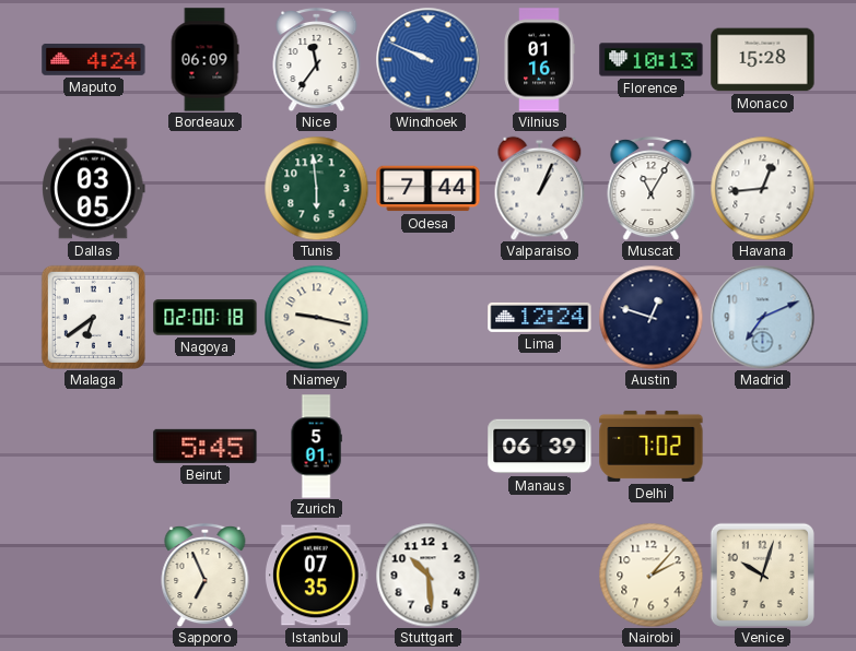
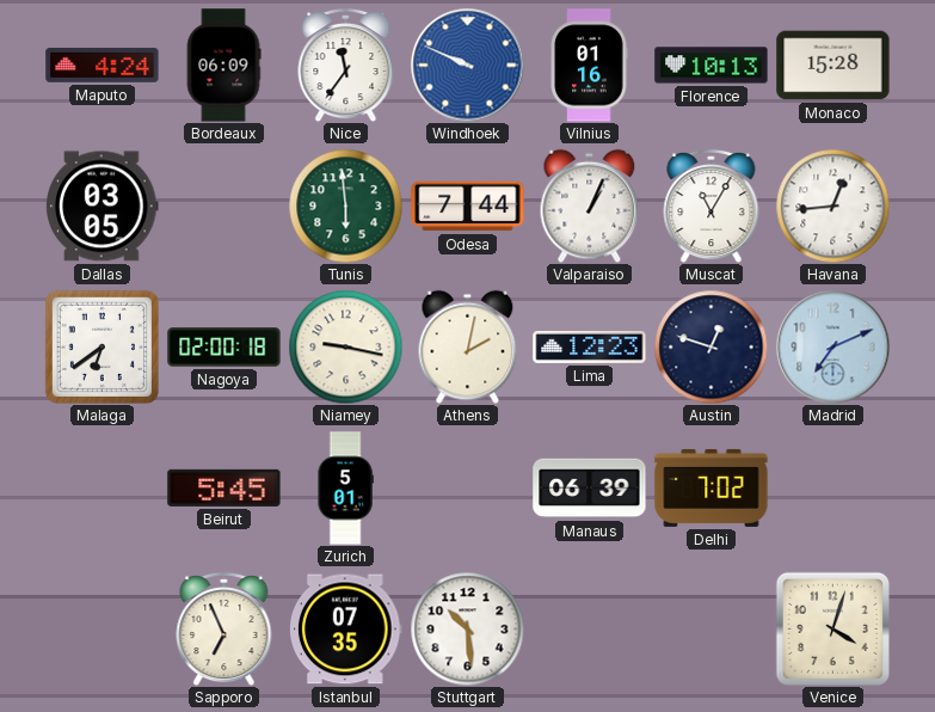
Athens: none -> 2:02
Lima: 12:24 -> 12:23
Nairobi: 2:07 -> none
Venice: 10:03 -> 4:03
